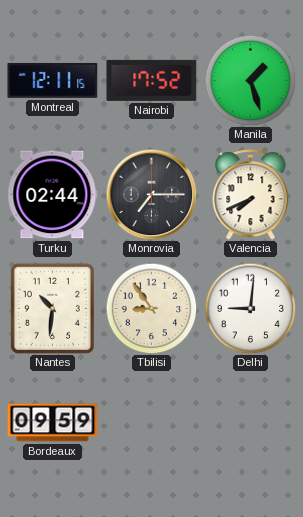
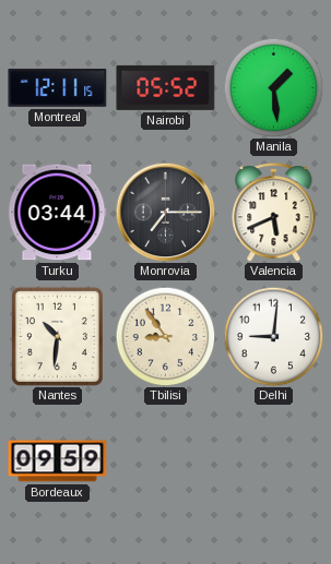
Nairobi: 17:52 -> 05:52
Manila: 1:27 -> 1:29
Turku: 02:44 -> 03:44
Valencia: 7:41 -> 5:41
